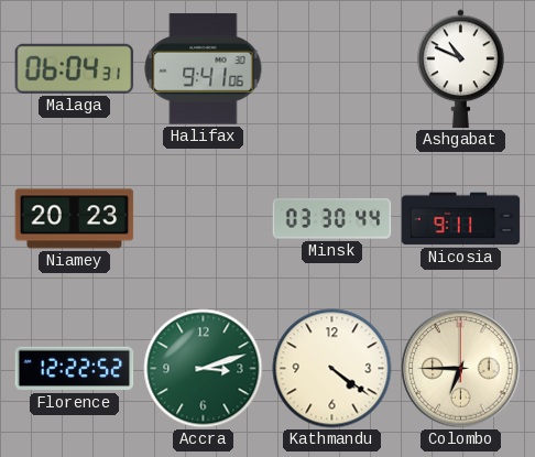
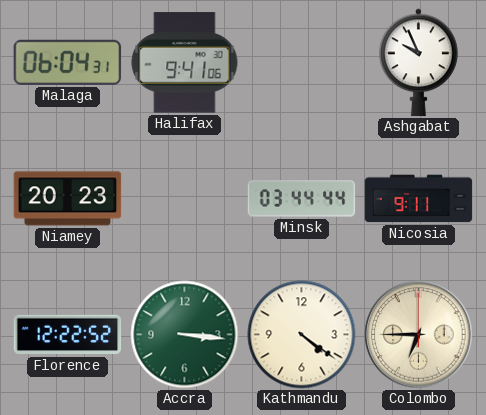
Ashgabat: 10:49 -> 9:56
Minsk: 03:30 -> 03:44
Accra: 3:12 -> 3:16
